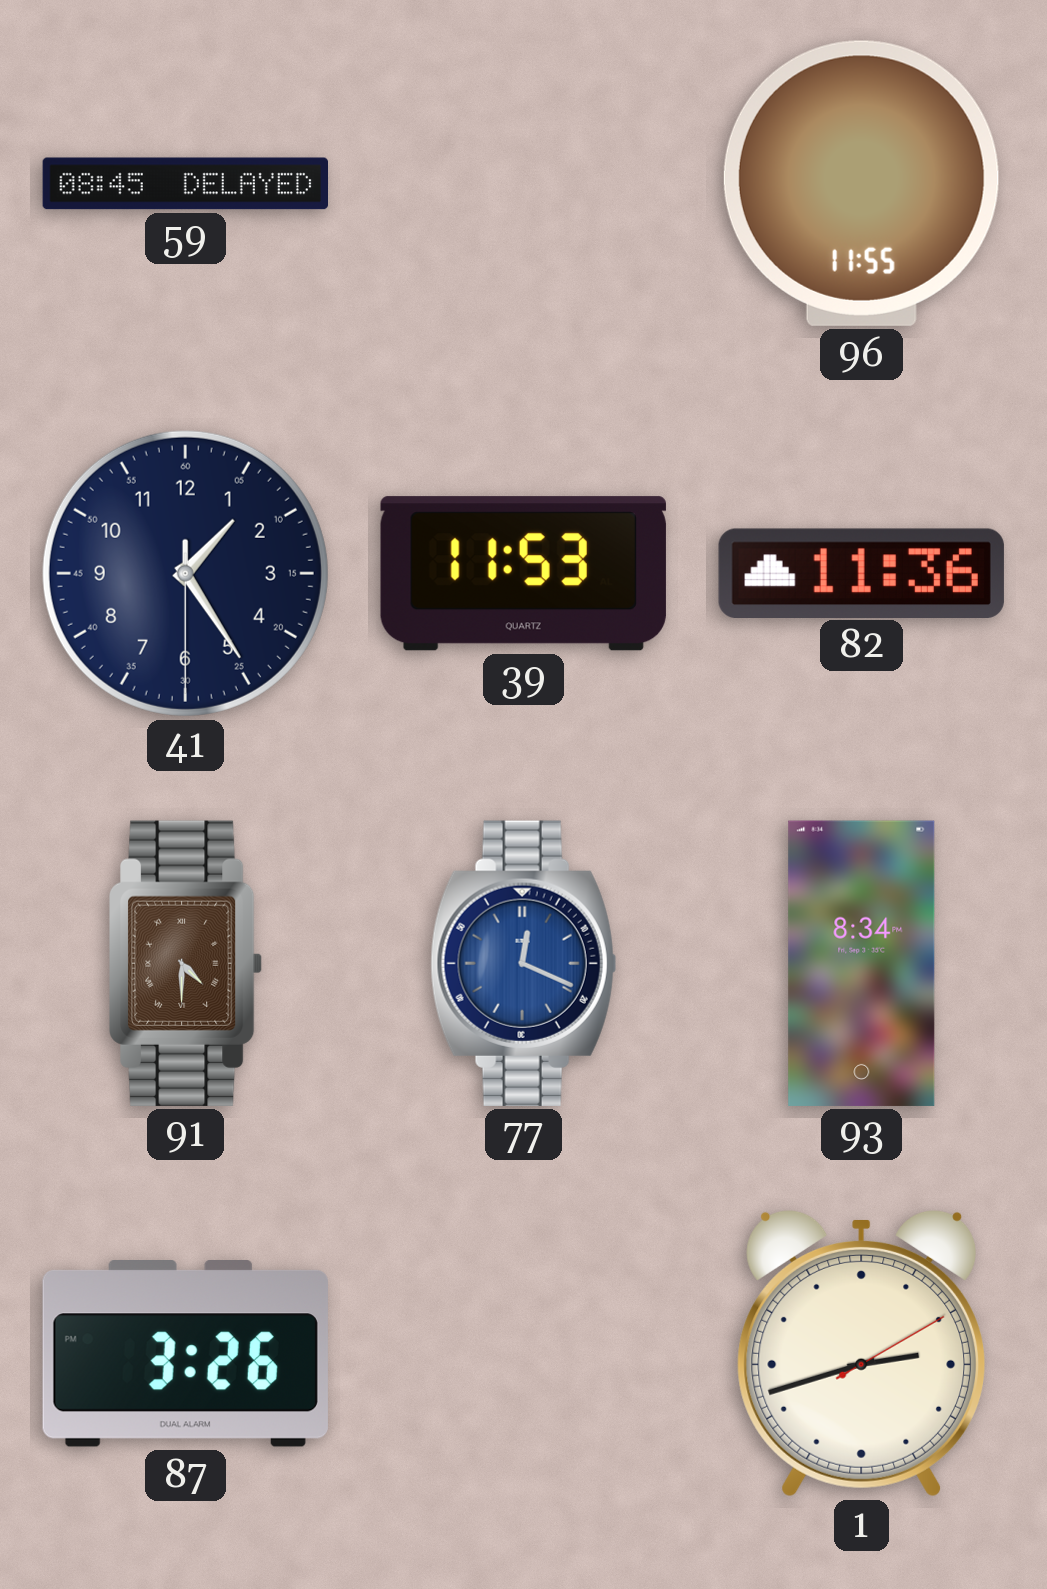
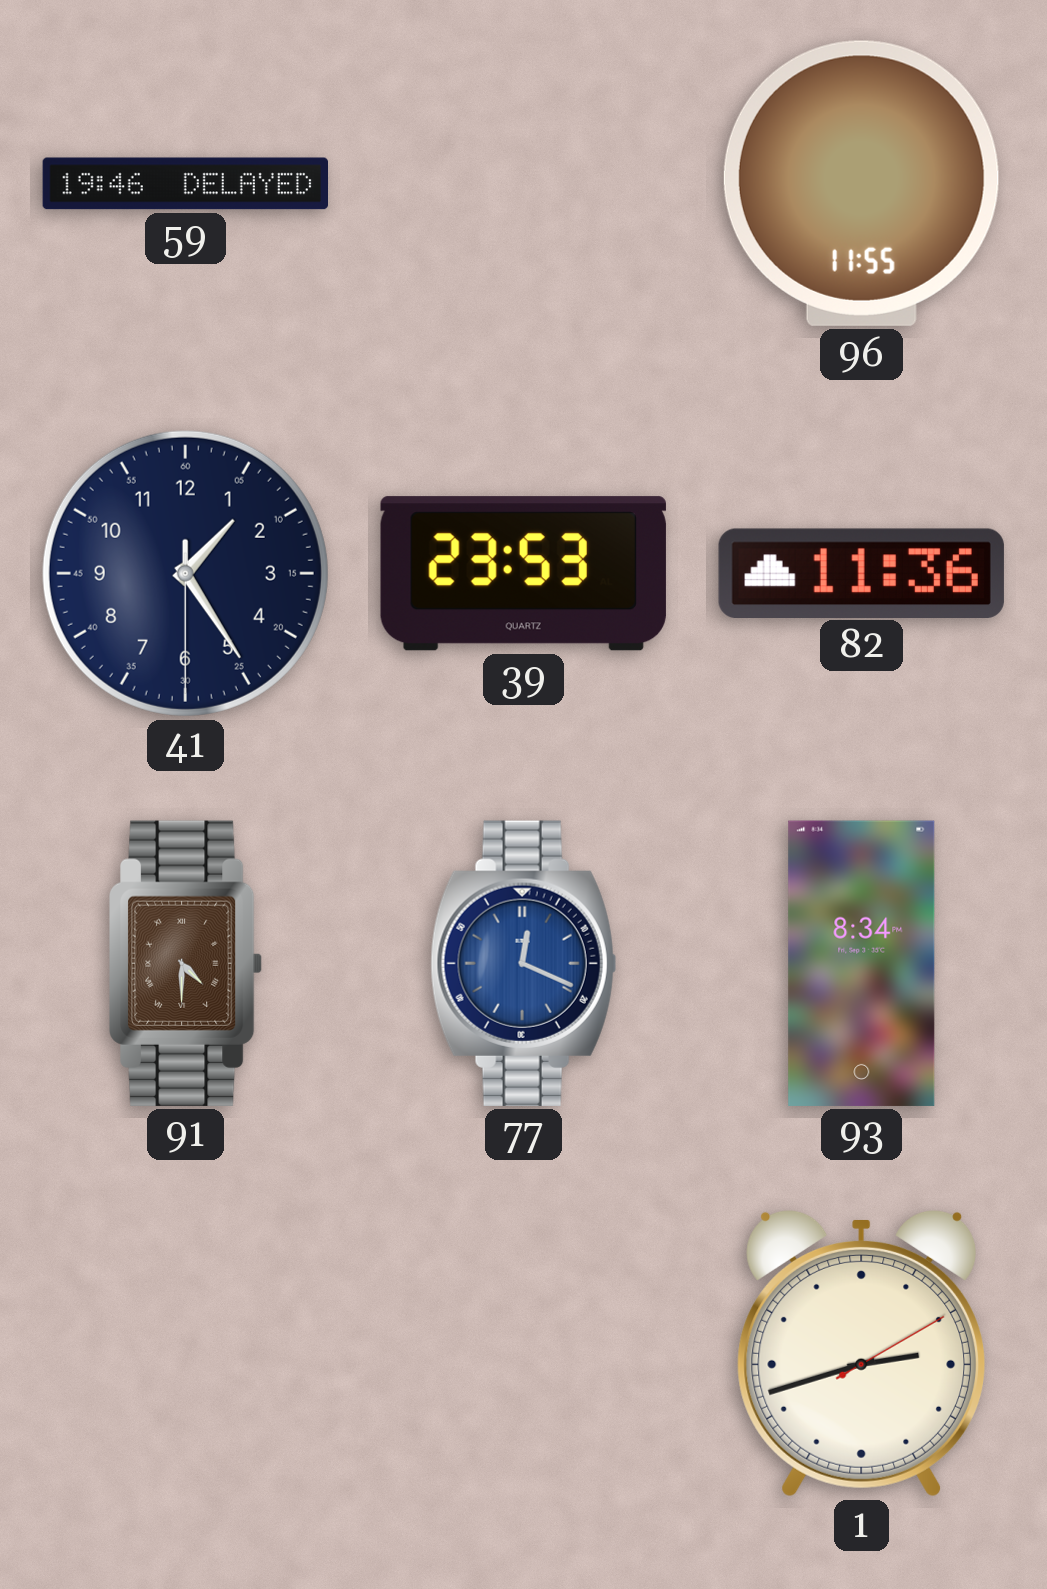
59: 08:45 -> 19:46
39: 11:53 -> 23:53
87: 3:26 -> none
